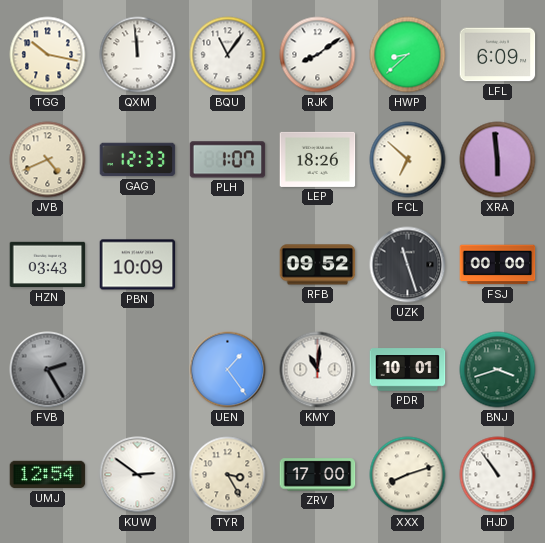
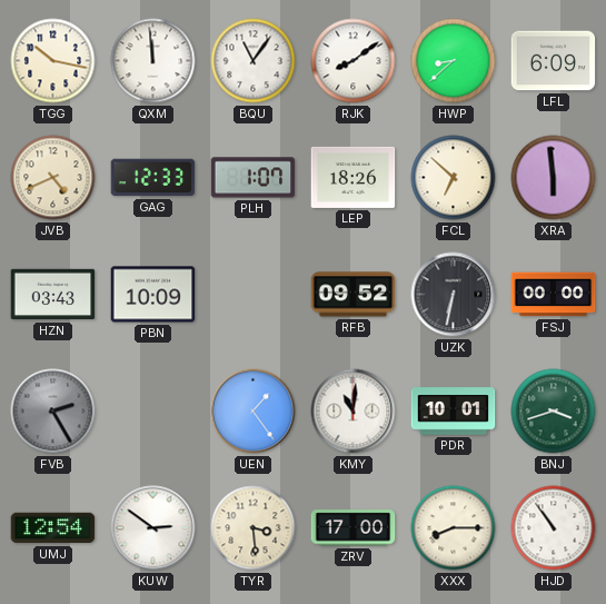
UZK: 11:27 -> 6:32
TYR: 3:25 -> 3:29
XXX: 8:12 -> 8:15
